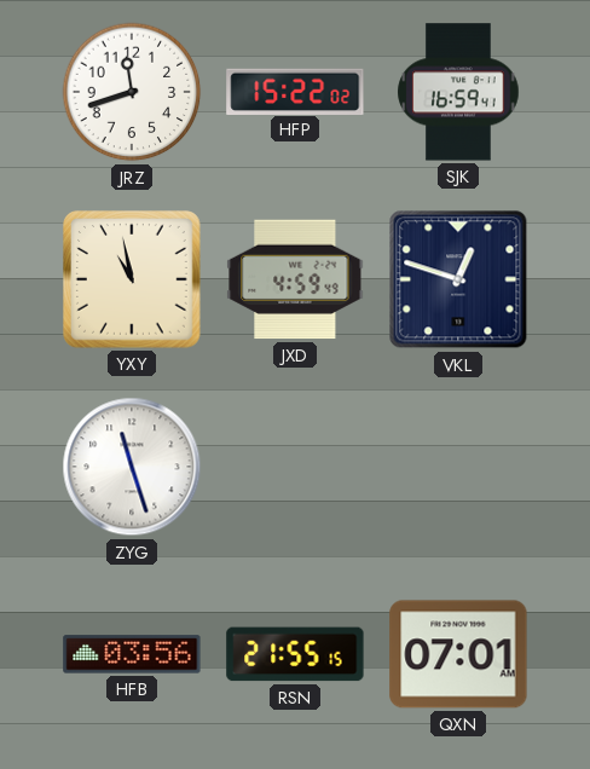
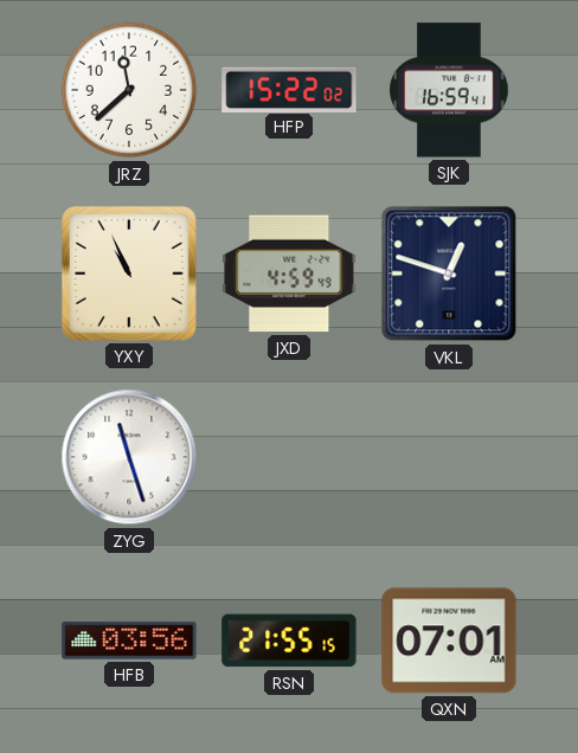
JRZ: 11:42 -> 11:38
YXY: 10:58 -> 10:56
